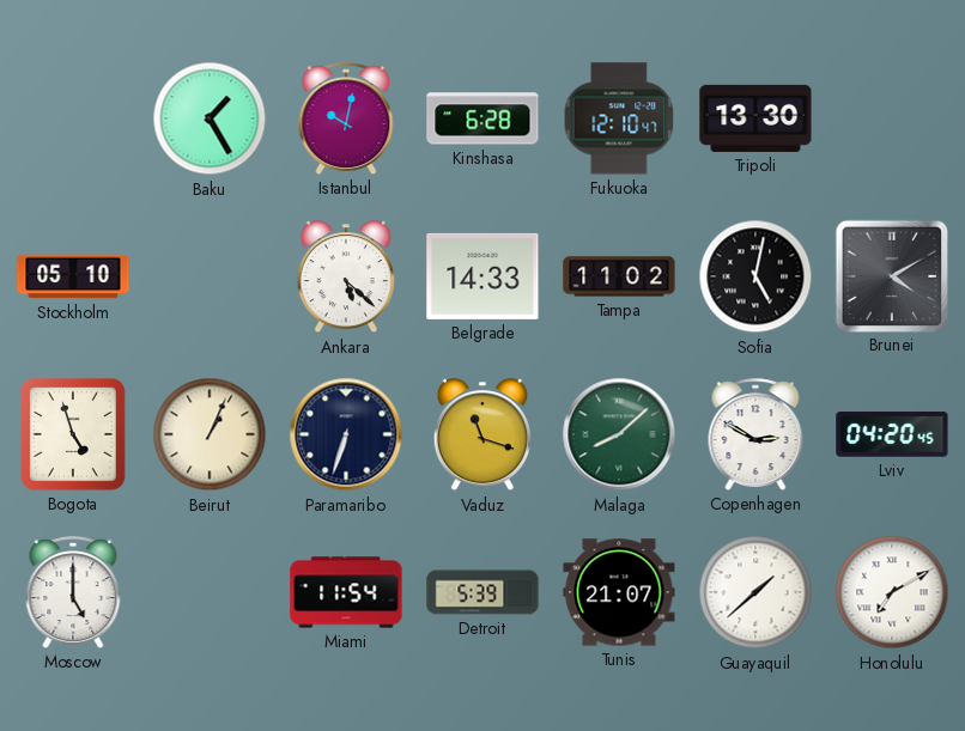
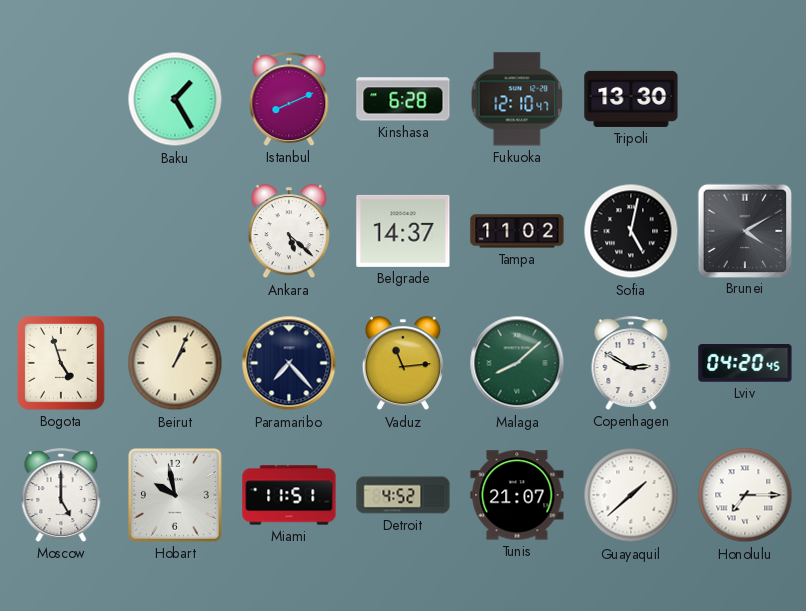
Istanbul: 10:02 -> 8:11
Stockholm: 05:10 -> none
Belgrade: 14:33 -> 14:37
Paramaribo: 6:33 -> 7:23
Vaduz: 11:18 -> 11:14
Hobart: none -> 9:58
Miami: 11:54 -> 11:51
Detroit: 5:39 -> 4:52
Honolulu: 7:10 -> 7:15
